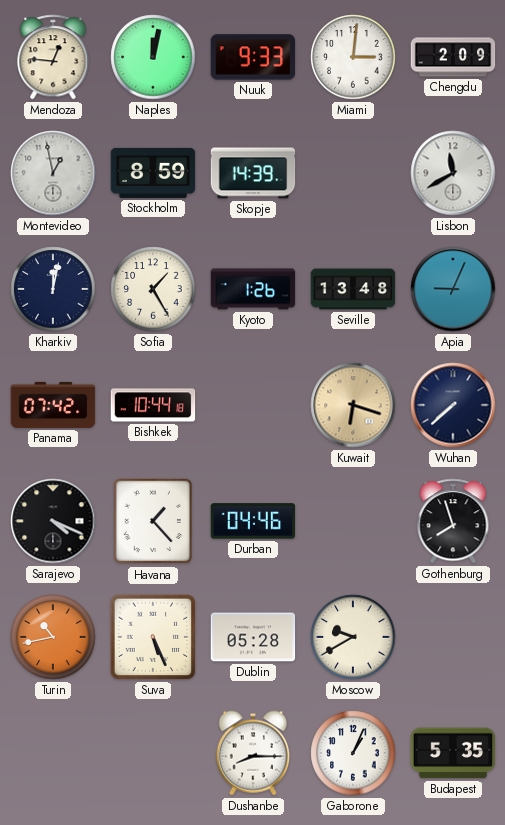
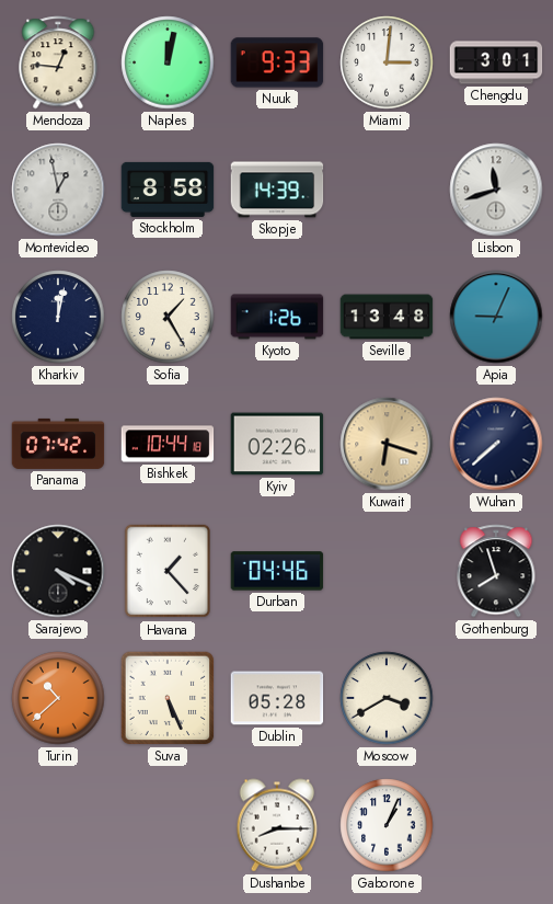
Chengdu: 2:09 -> 3:01
Stockholm: 8:59 -> 8:58
Lisbon: 11:40 -> 11:42
Kyiv: none -> 02:26
Turin: 10:43 -> 10:38
Moscow: 9:40 -> 3:40
Budapest: 5:35 -> none
